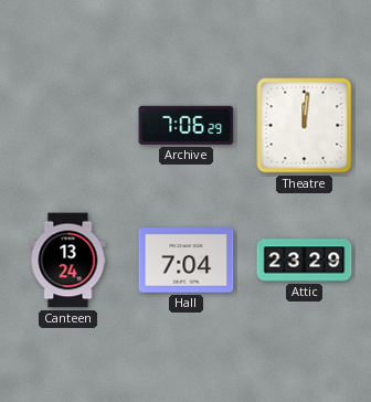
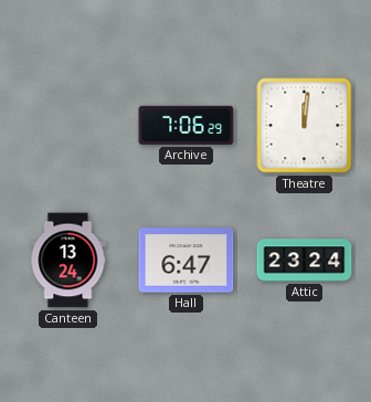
Hall: 7:04 -> 6:47
Attic: 23:29 -> 23:24
